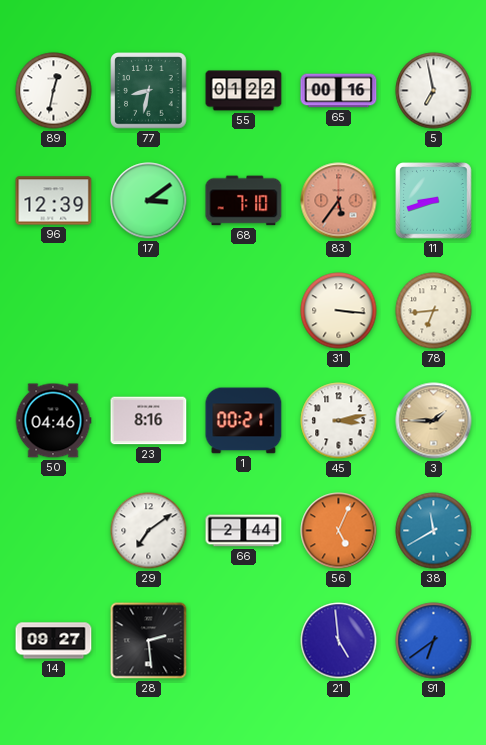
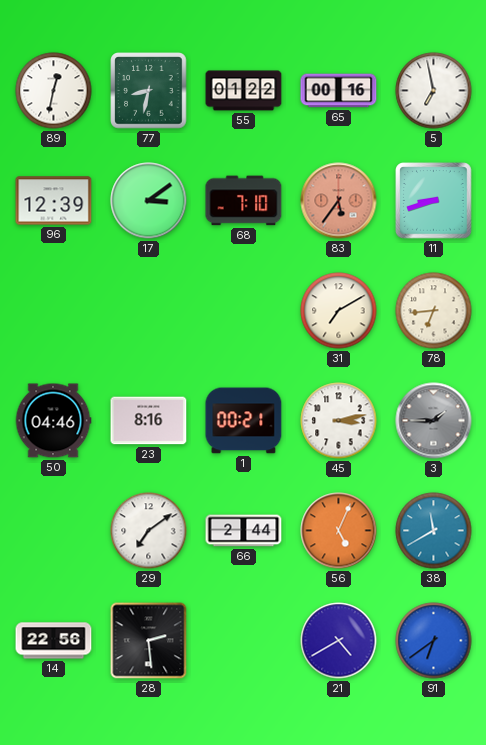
31: 3:16 -> 7:10
3 dial: champagne -> grey
14: 09:27 -> 22:56
21: 4:59 -> 4:40
